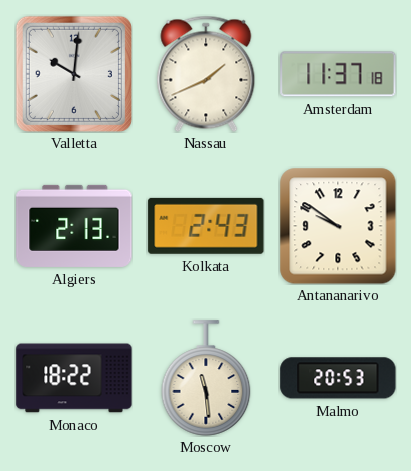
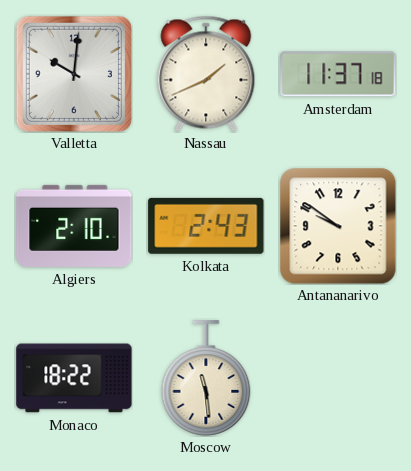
Algiers: 2:13 -> 2:10
Malmo: 20:53 -> none
